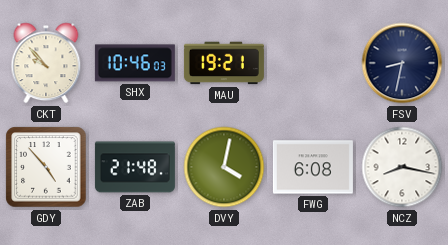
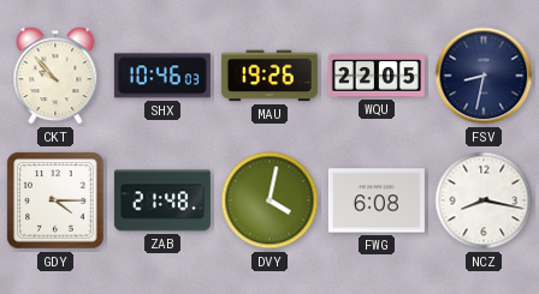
MAU: 19:21 -> 19:26
WQU: none -> 22:05
GDY: 4:53 -> 4:15
